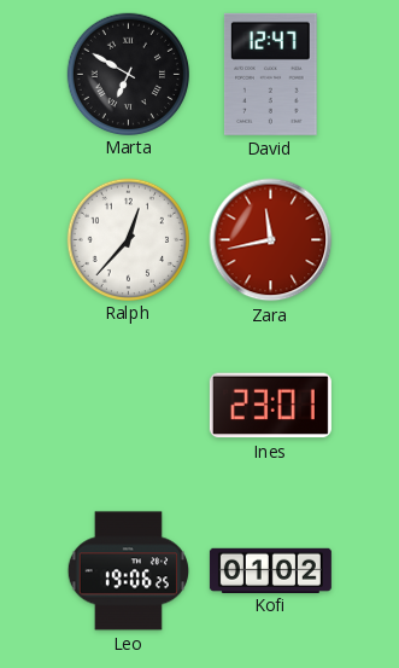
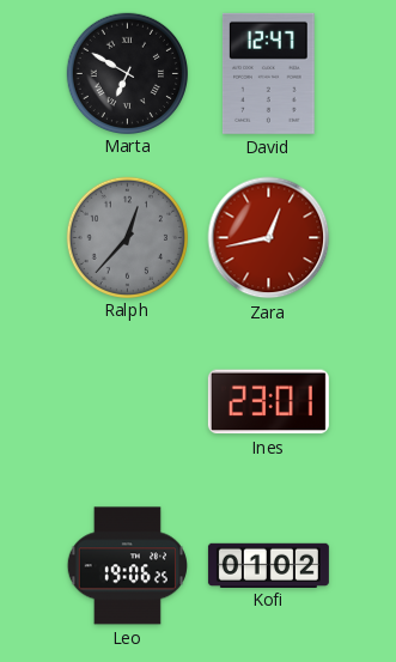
Ralph dial: white -> grey
Zara: 11:43 -> 12:43
